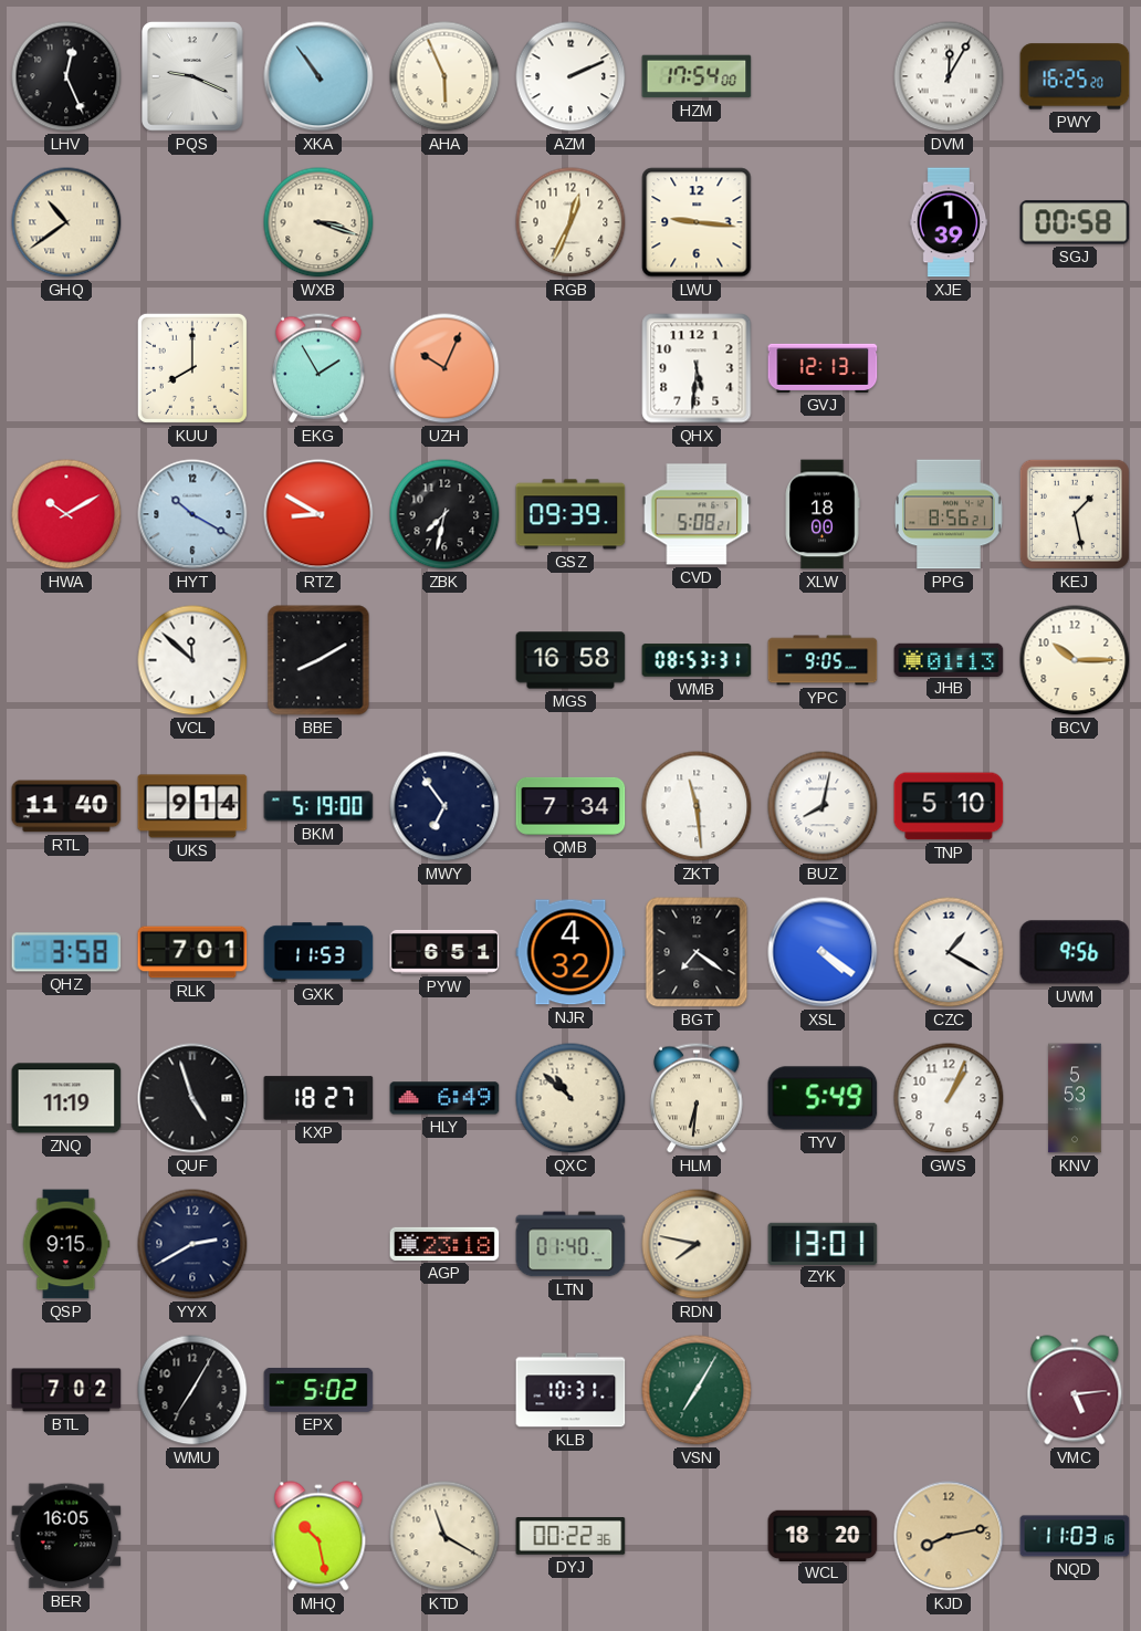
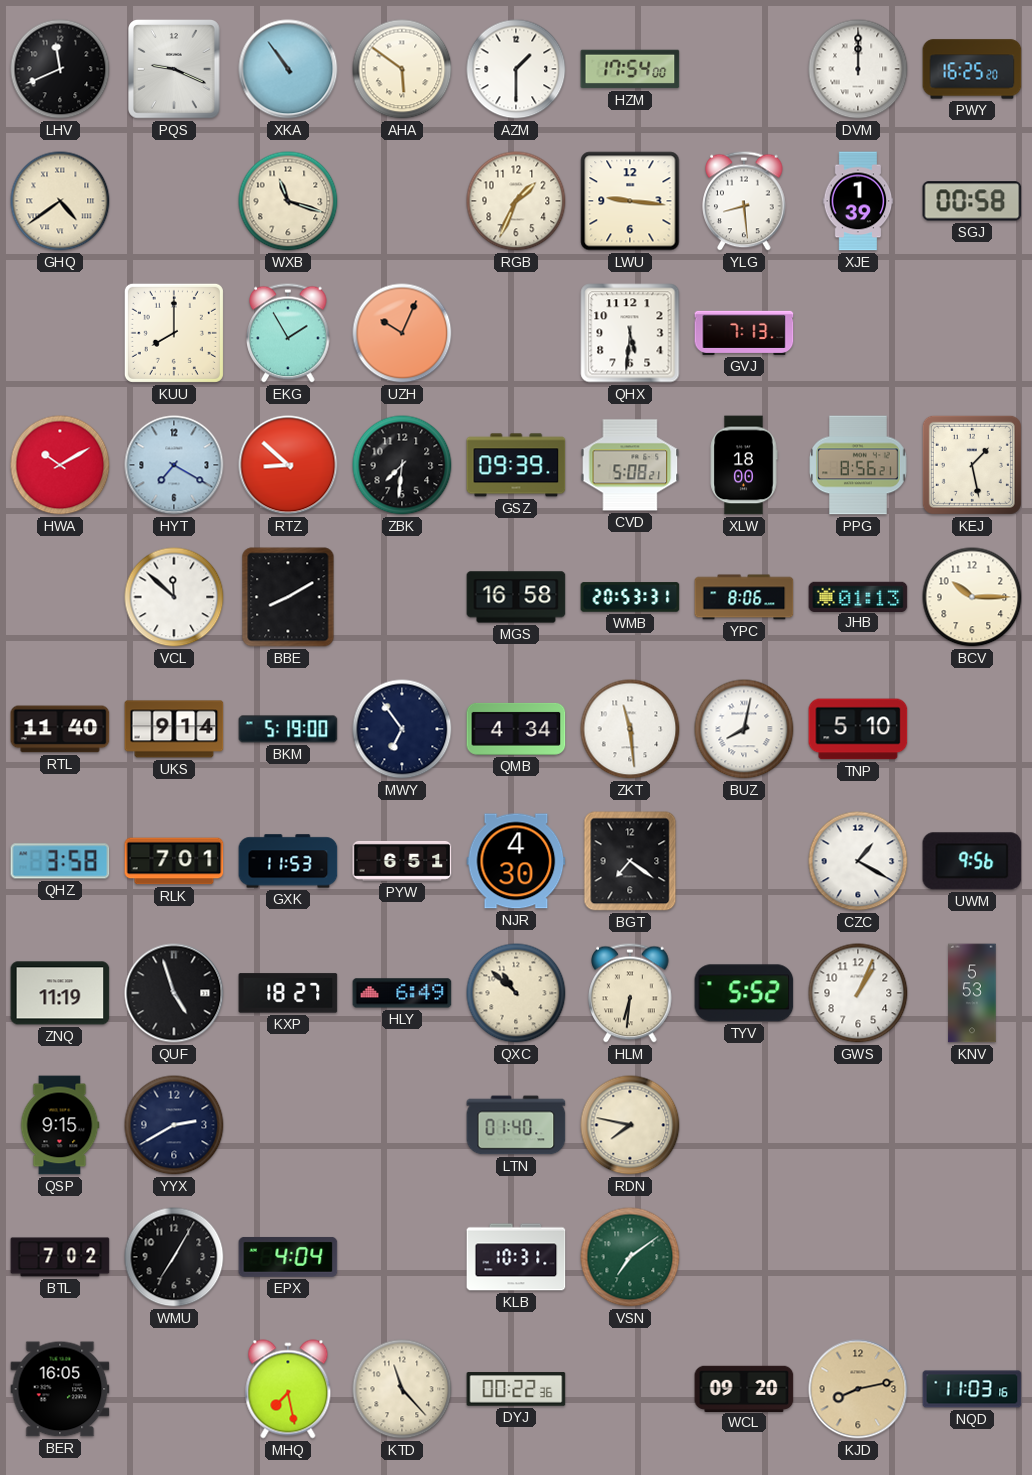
LHV: 12:26 -> 11:41
AHA: 5:56 -> 5:51
AZM: 2:11 -> 1:30
DVM: 12:05 -> 12:00
GHQ: 10:39 -> 4:39
WXB: 3:18 -> 11:18
RGB: 12:34 -> 1:34
YLG: none -> 8:29
GVJ: 12:13 -> 7:13
HYT: 10:20 -> 7:20
RTZ: 8:50 -> 8:52
ZBK: 7:32 -> 7:31
WMB: 08:53 -> 20:53
YPC: 9:05 -> 8:06
QMB: 7:34 -> 4:34
NJR: 4:32 -> 4:30
XSL: 4:21 -> none
TYV: 5:49 -> 5:52
AGP: 23:18 -> none
ZYK: 13:01 -> none
EPX: 5:02 -> 4:04
VSN: 7:05 -> 7:09
VMC: 5:14 -> none
MHQ: 10:28 -> 7:28
KTD: 11:20 -> 11:23
WCL: 18:20 -> 09:20
